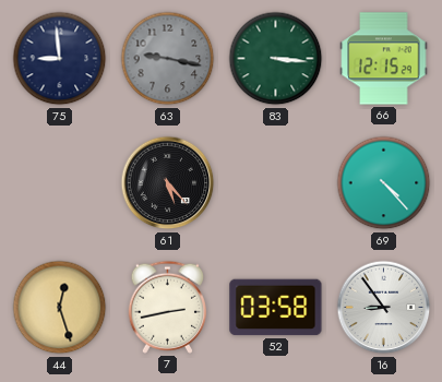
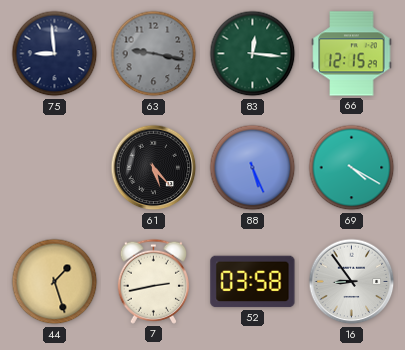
83: 3:16 -> 12:16
88: none -> 5:26
69: 4:23 -> 4:20
44: 12:27 -> 1:27
